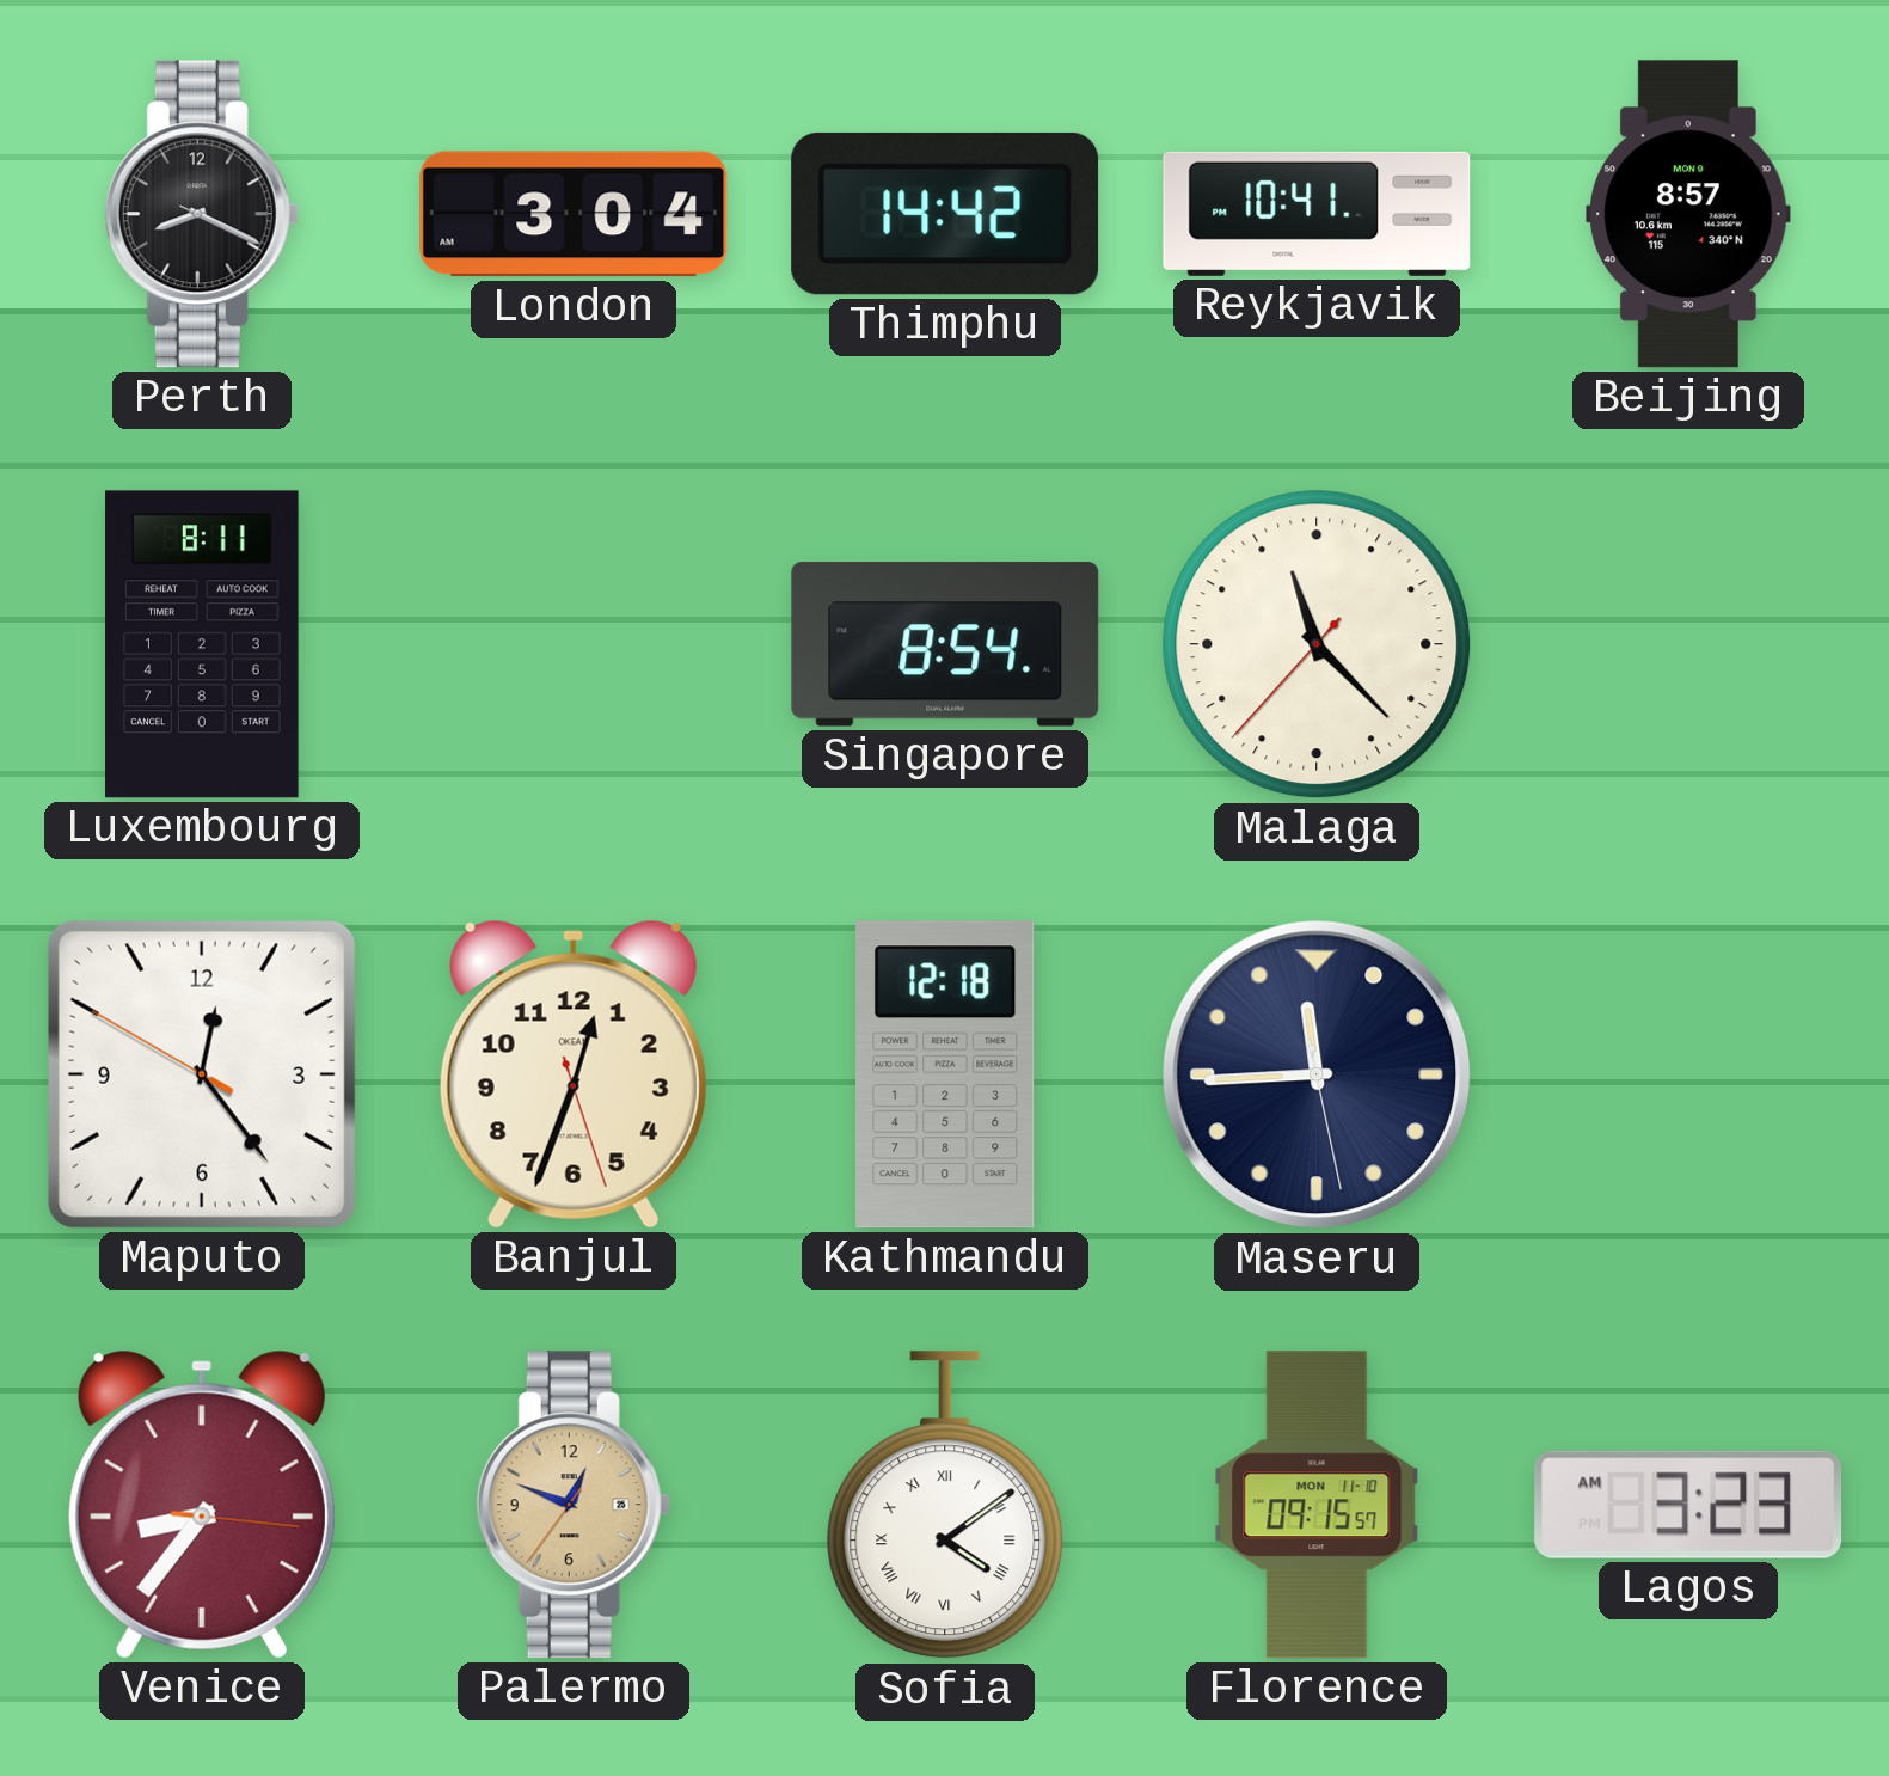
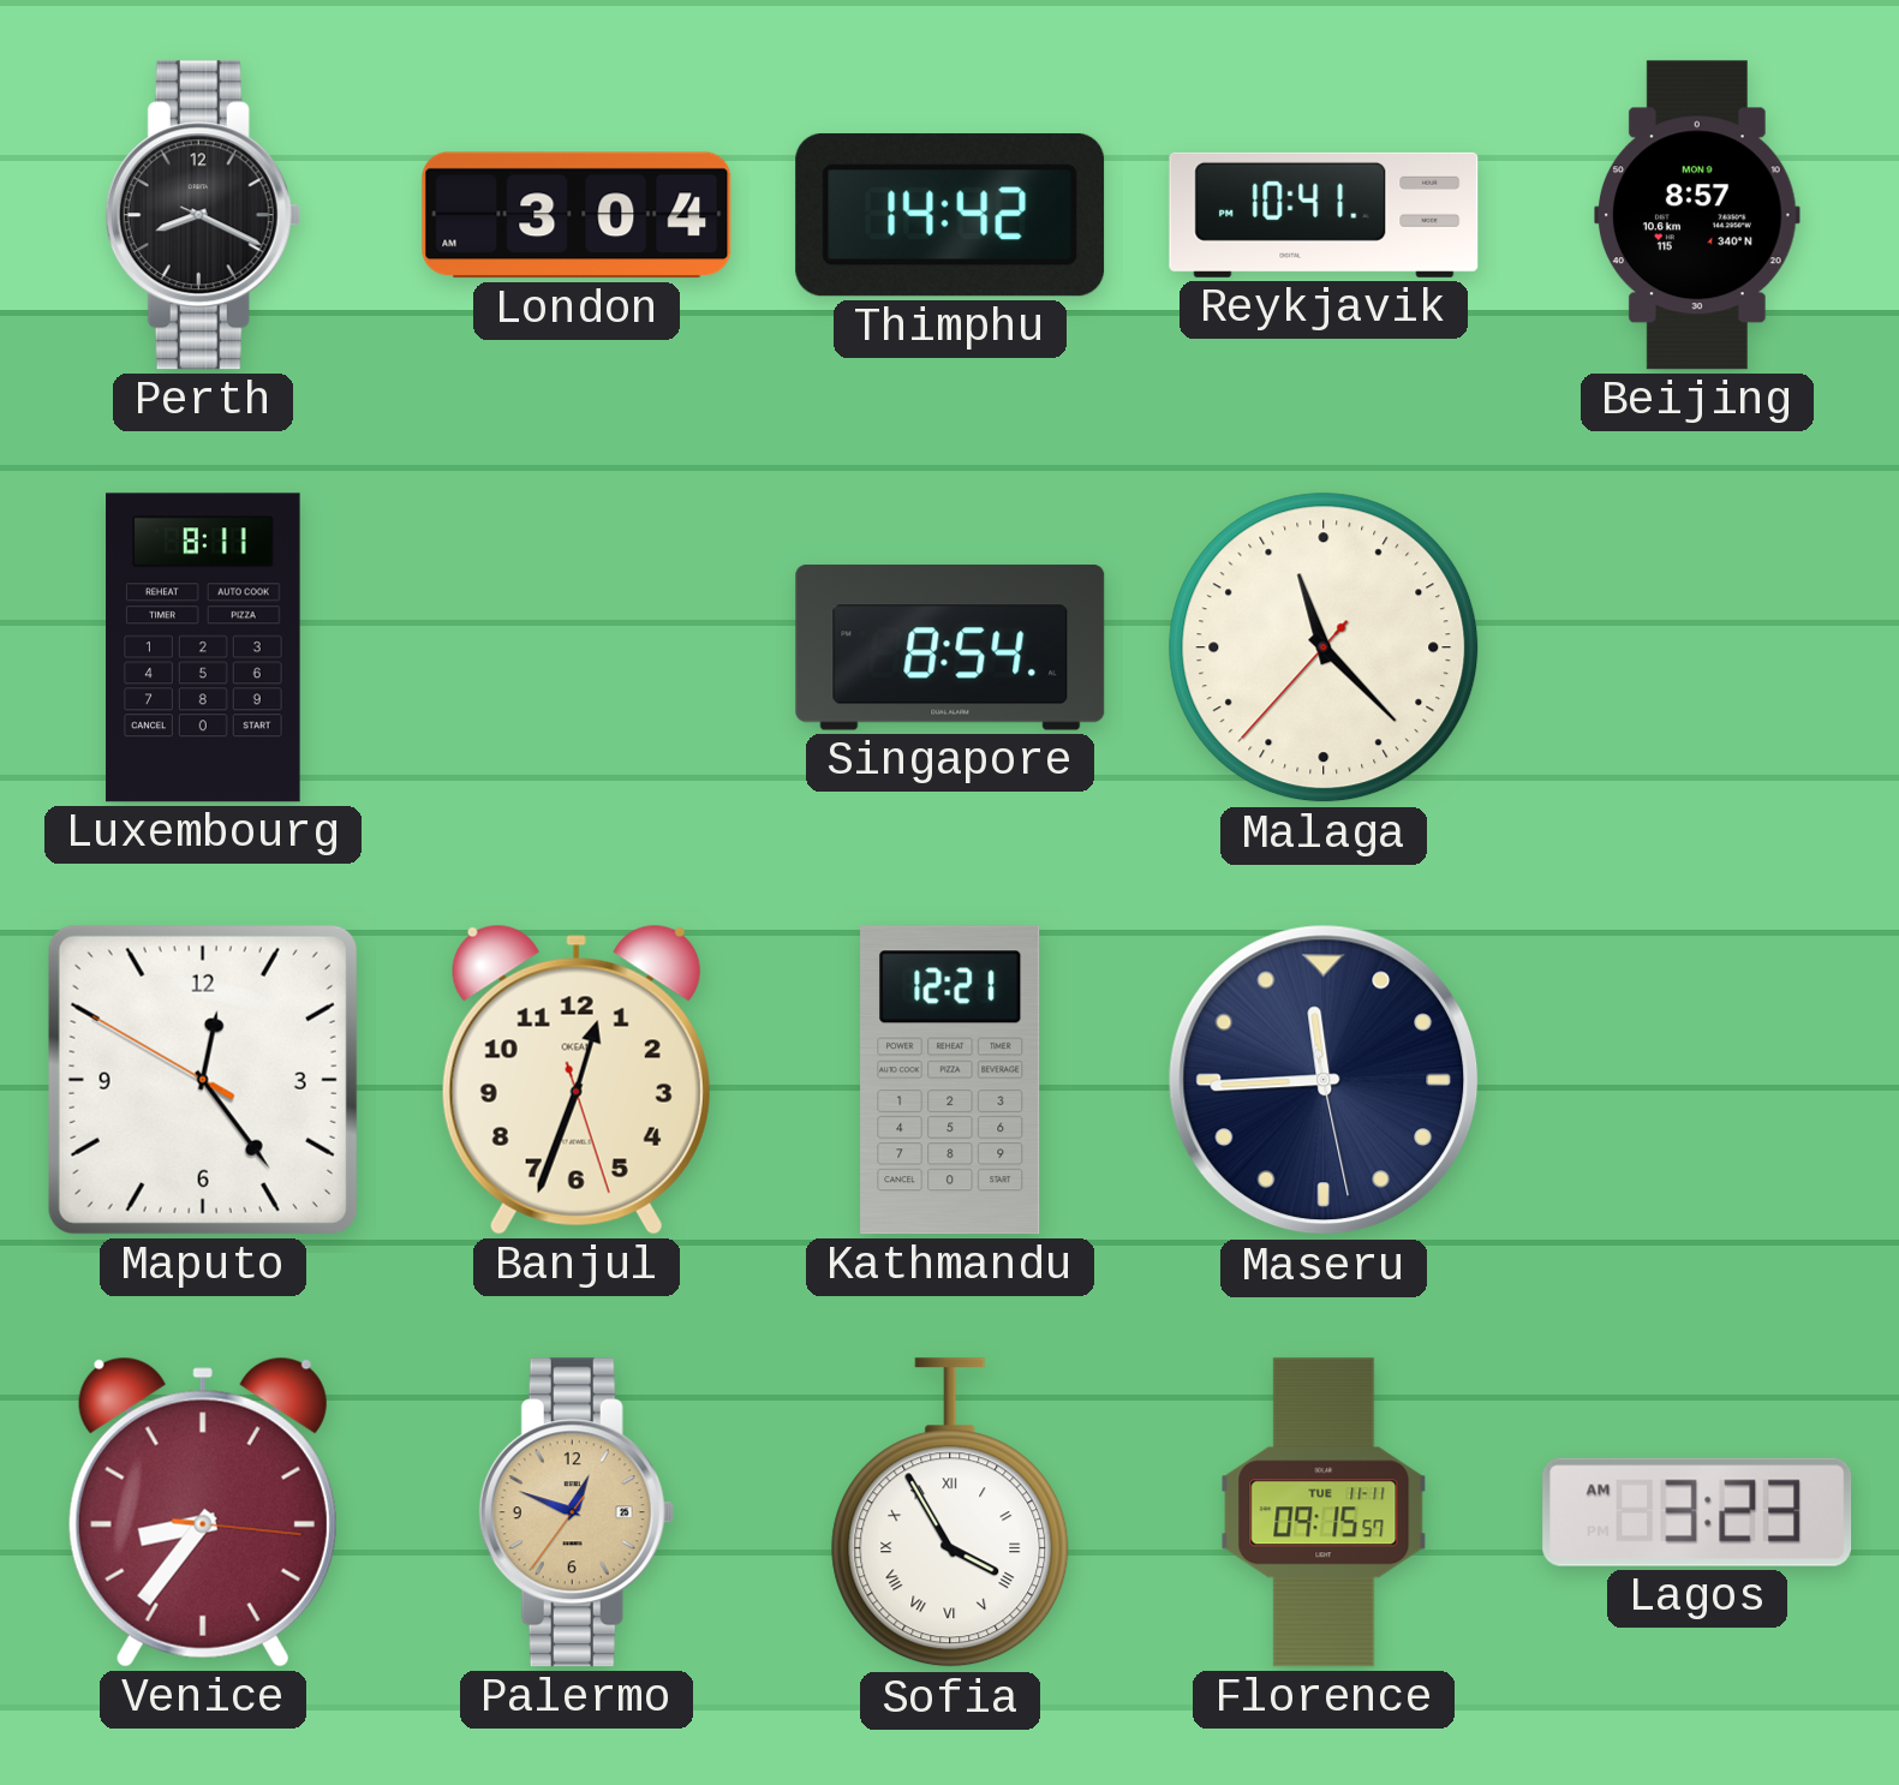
Kathmandu: 12:18 -> 12:21
Sofia: 4:09 -> 3:55
Florence date: MON 11-10 -> TUE 11-11
